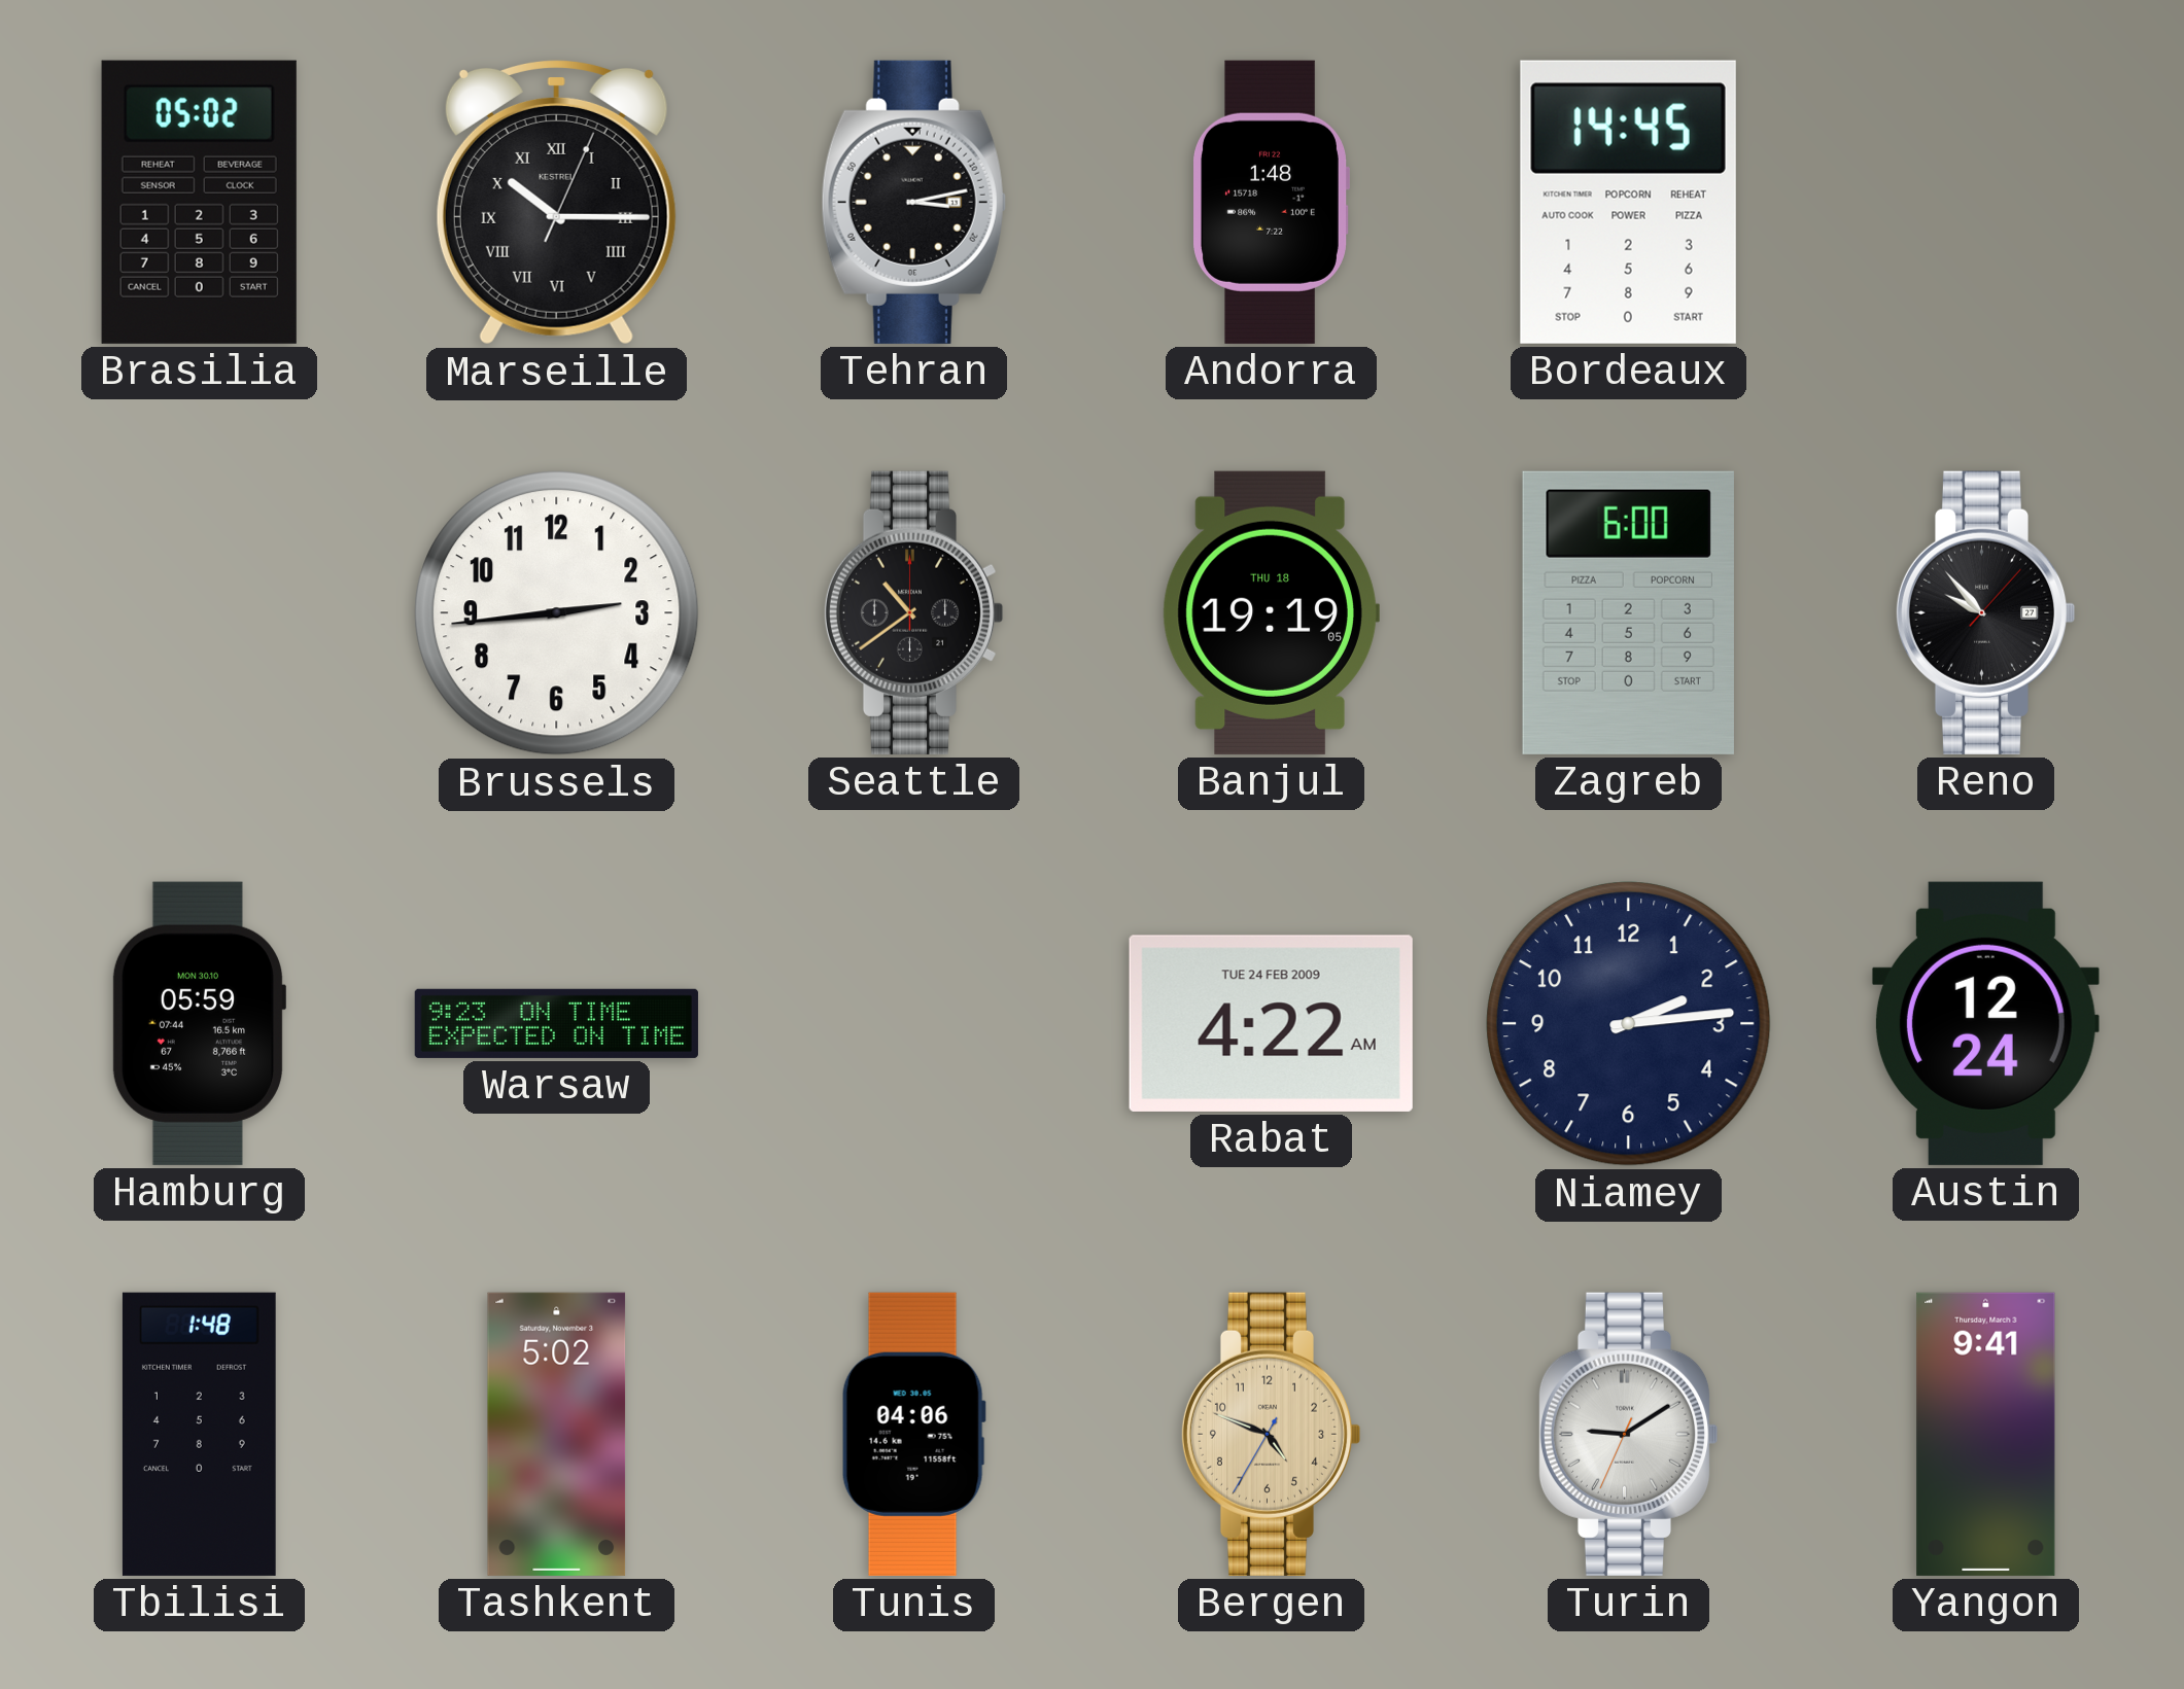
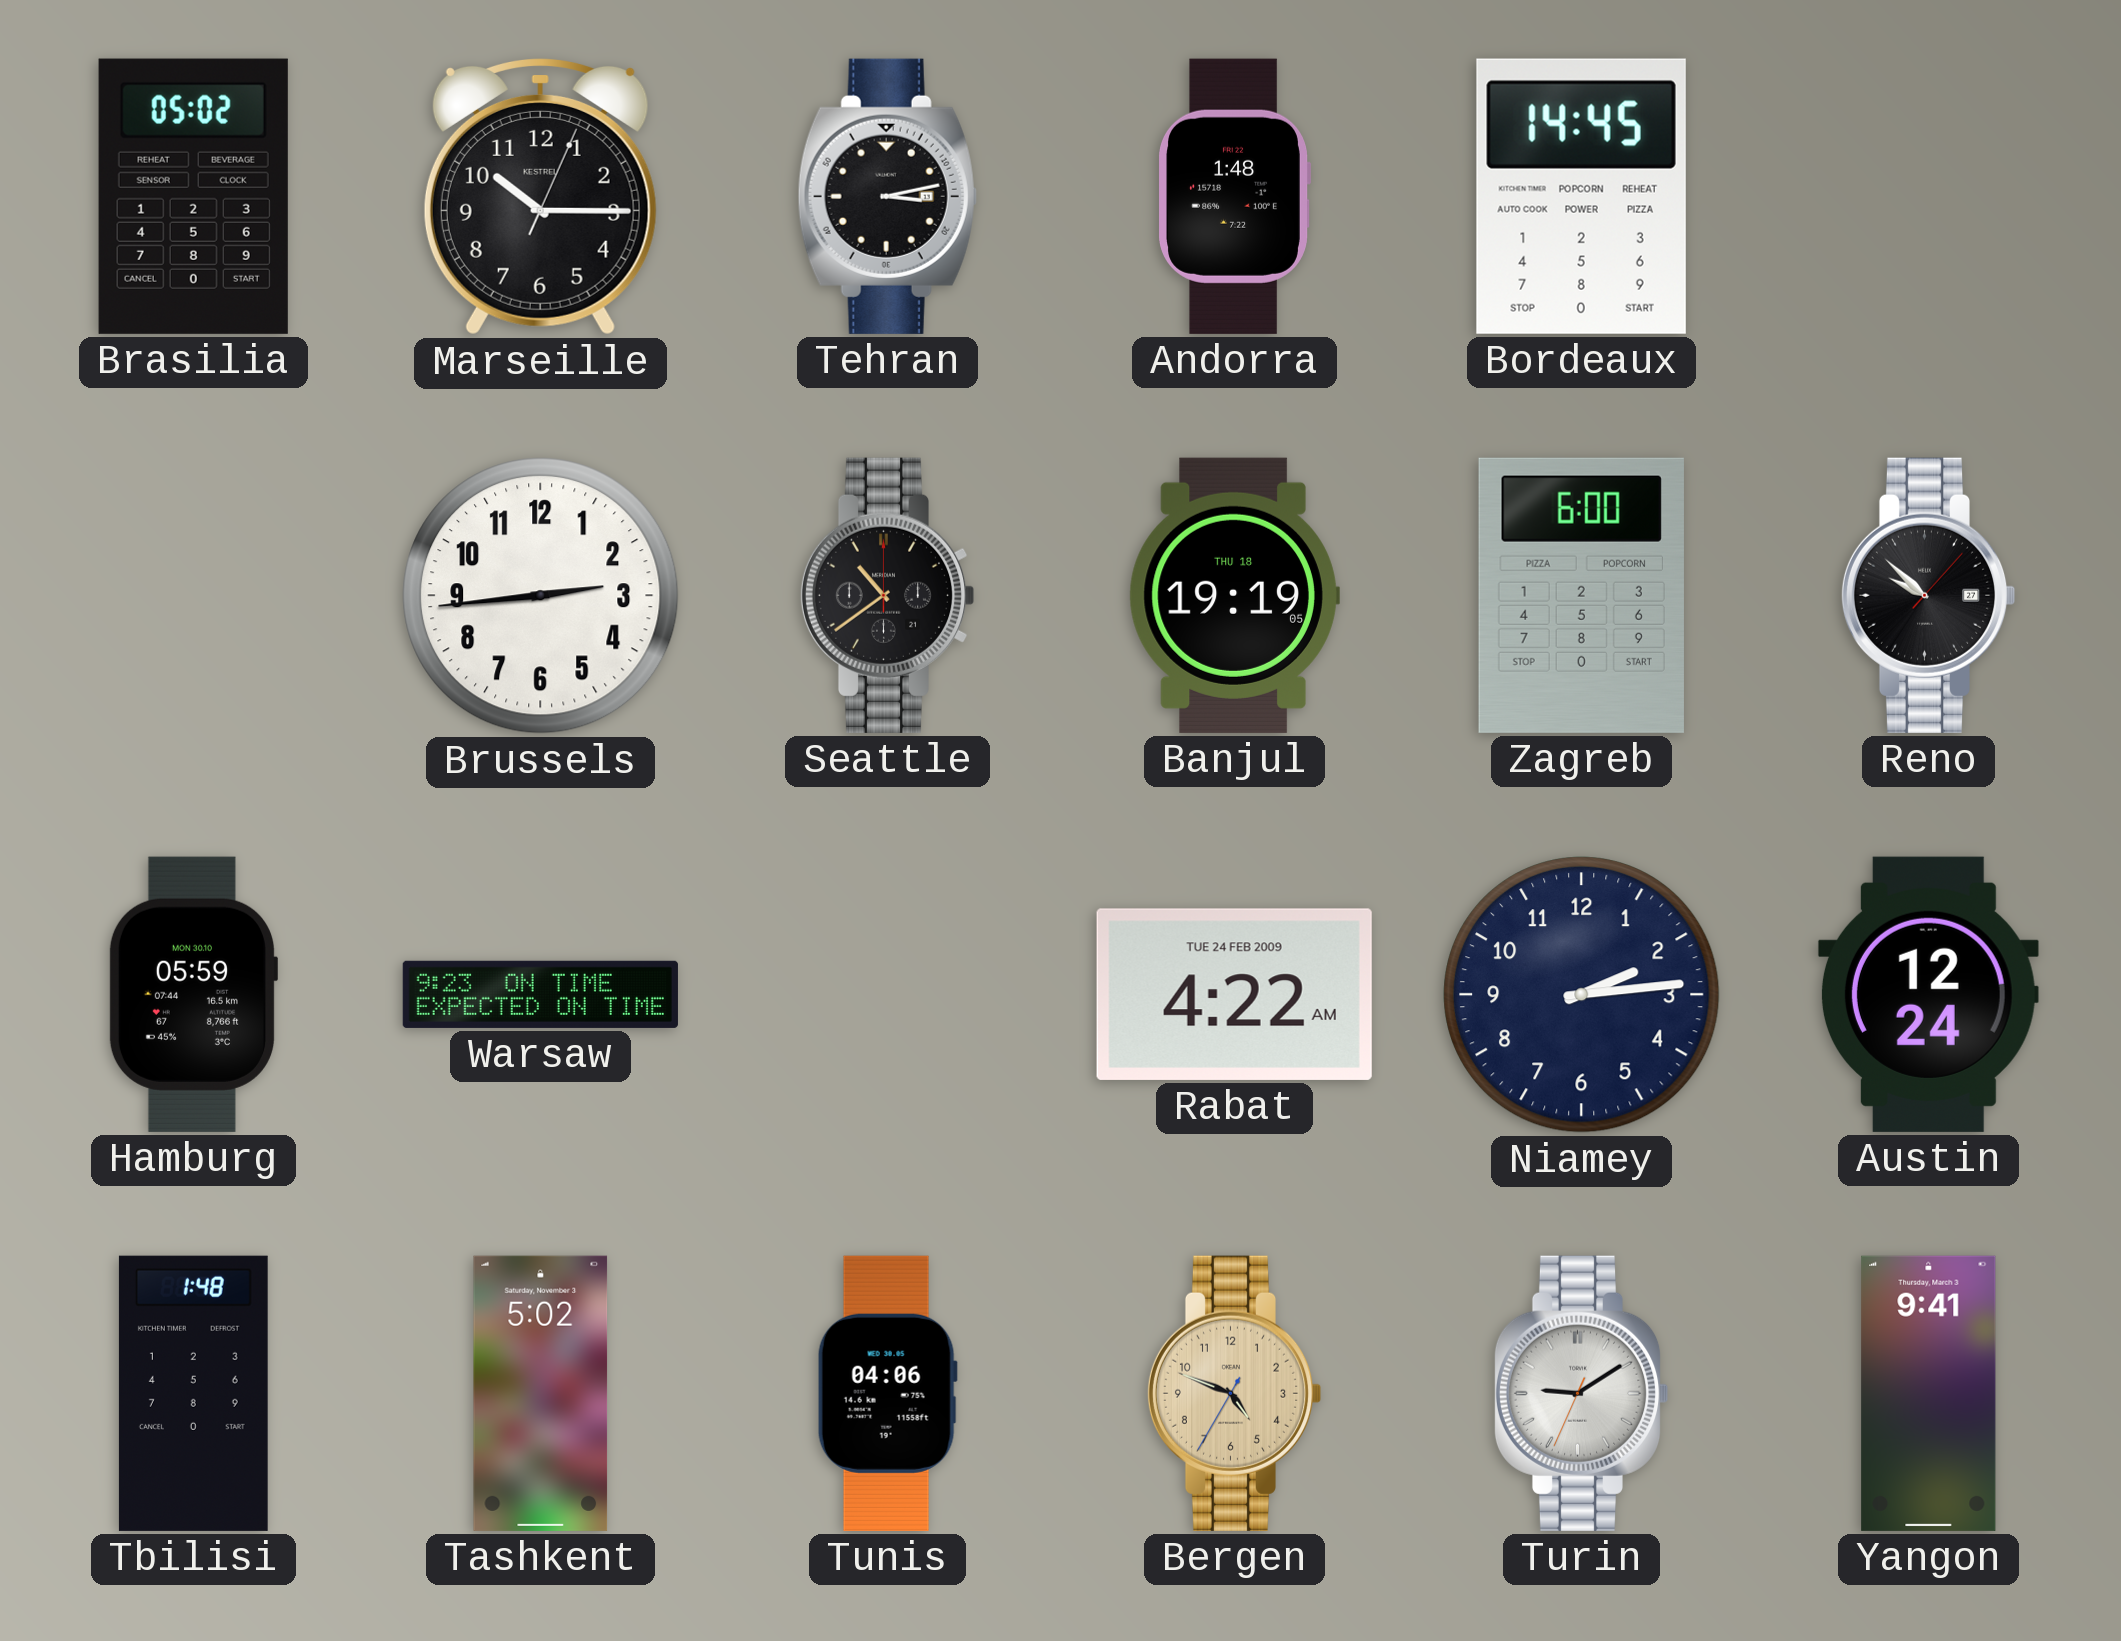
Marseille numerals: Roman -> Arabic
Reno: 9:53 -> 9:52
